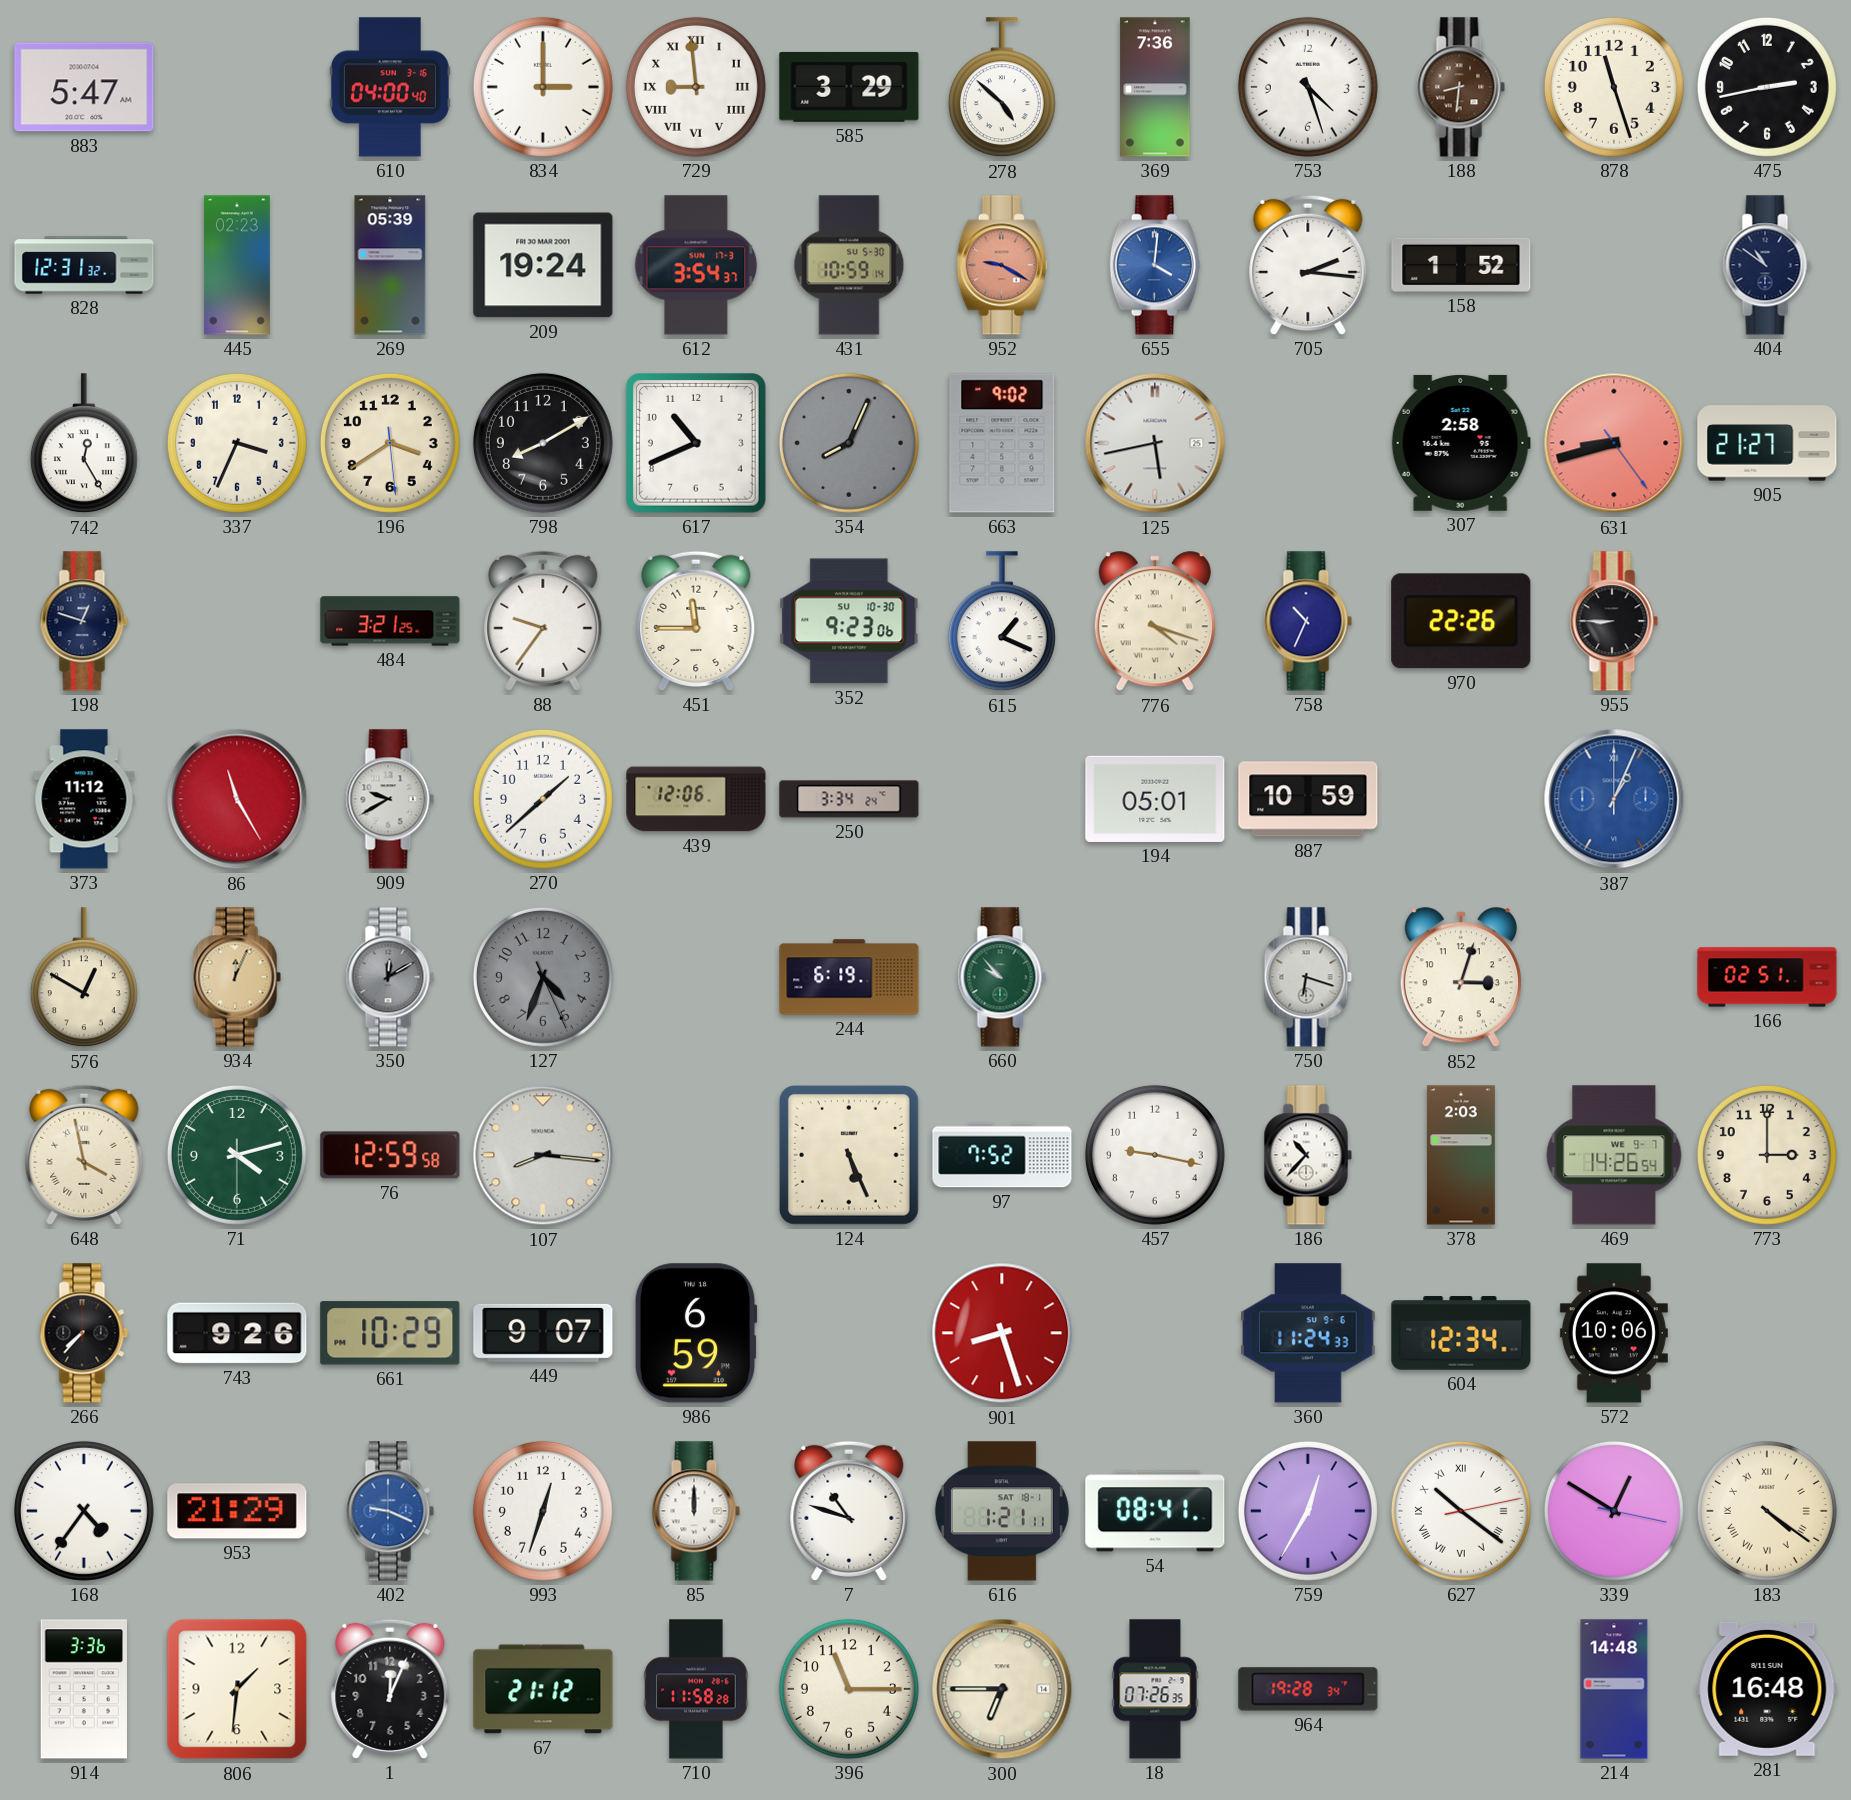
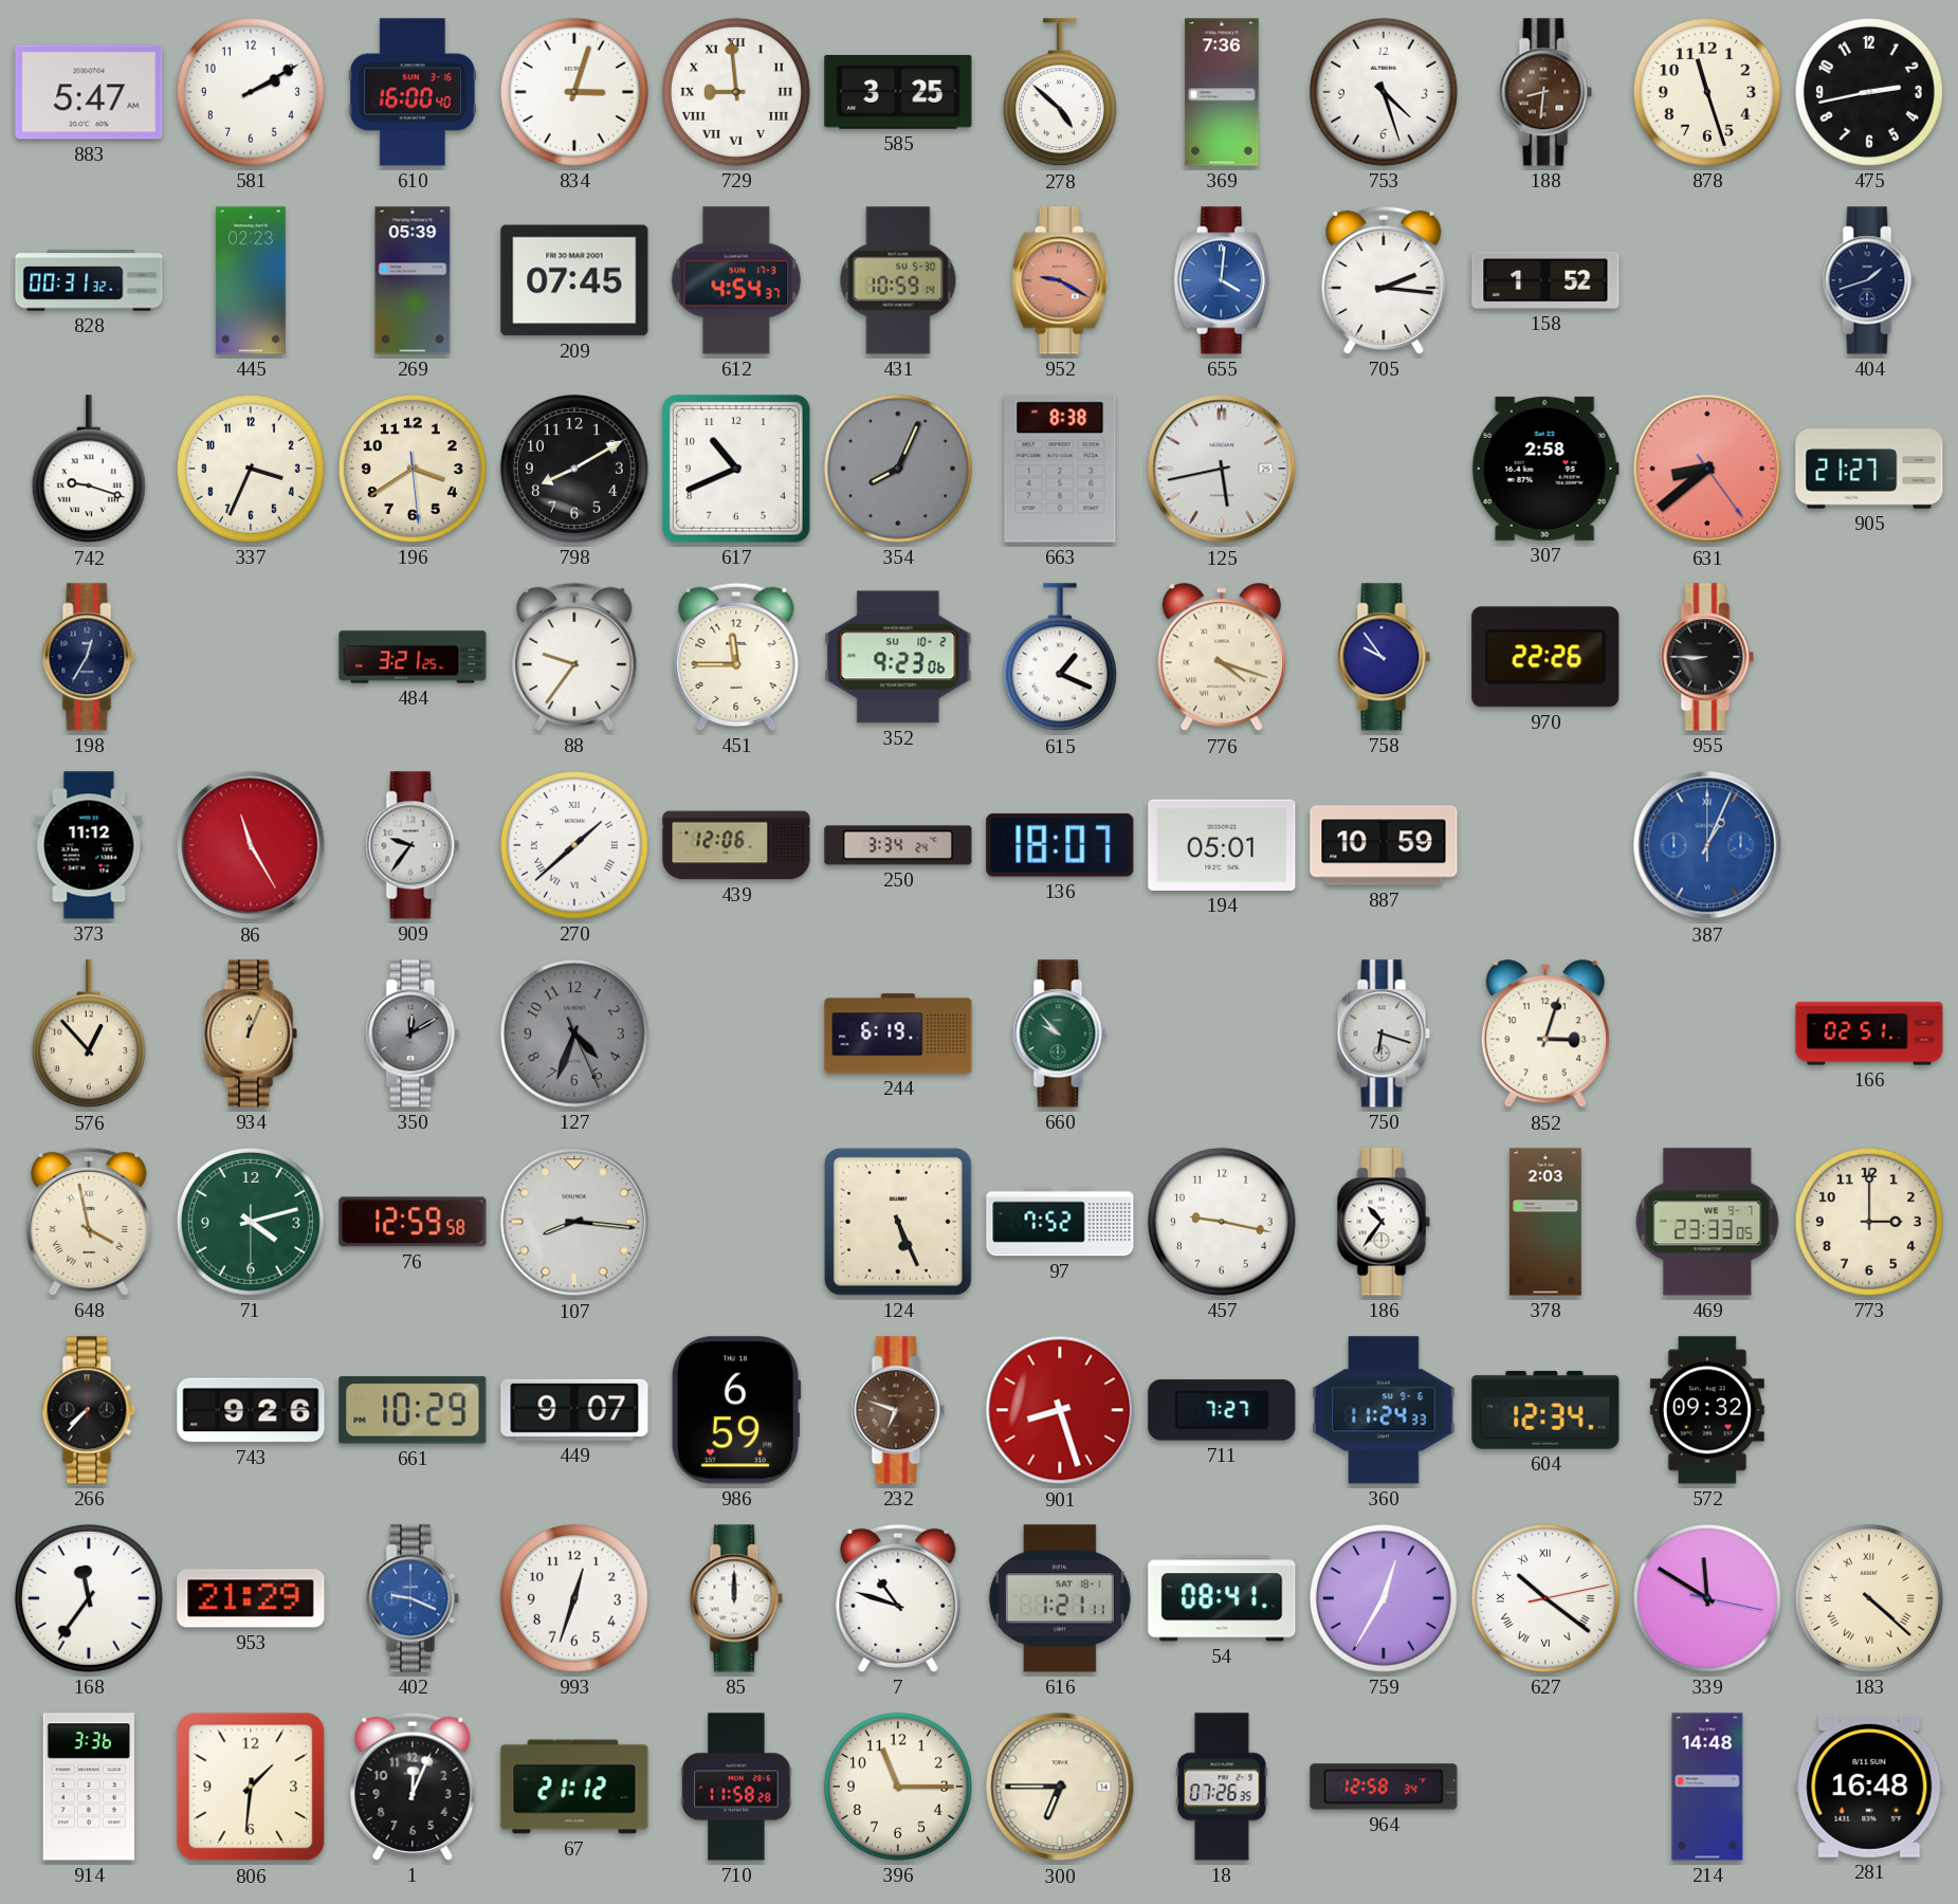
581: none -> 2:10
610: 04:00 -> 16:00
834: 3:00 -> 3:03
585: 3:29 -> 3:25
828: 12:31 -> 00:31
209: 19:24 -> 07:45
612: 3:54 -> 4:54
404: 10:51 -> 1:42
742: 12:25 -> 9:18
663: 9:02 -> 8:38
631: 8:42 -> 8:38
198: 12:48 -> 12:35
352 date: SU 10-30 -> SU 10-2
758: 10:34 -> 9:54
909: 9:40 -> 9:36
270 numerals: Arabic -> Roman
136: none -> 18:07
576: 12:50 -> 12:53
186: 10:37 -> 10:36
469: 14:26 -> 23:33
232: none -> 6:48
711: none -> 7:27
572: 10:06 -> 09:32
168: 4:36 -> 11:36
339: 12:50 -> 11:50
183: 4:21 -> 4:22
964: 19:28 -> 12:58
